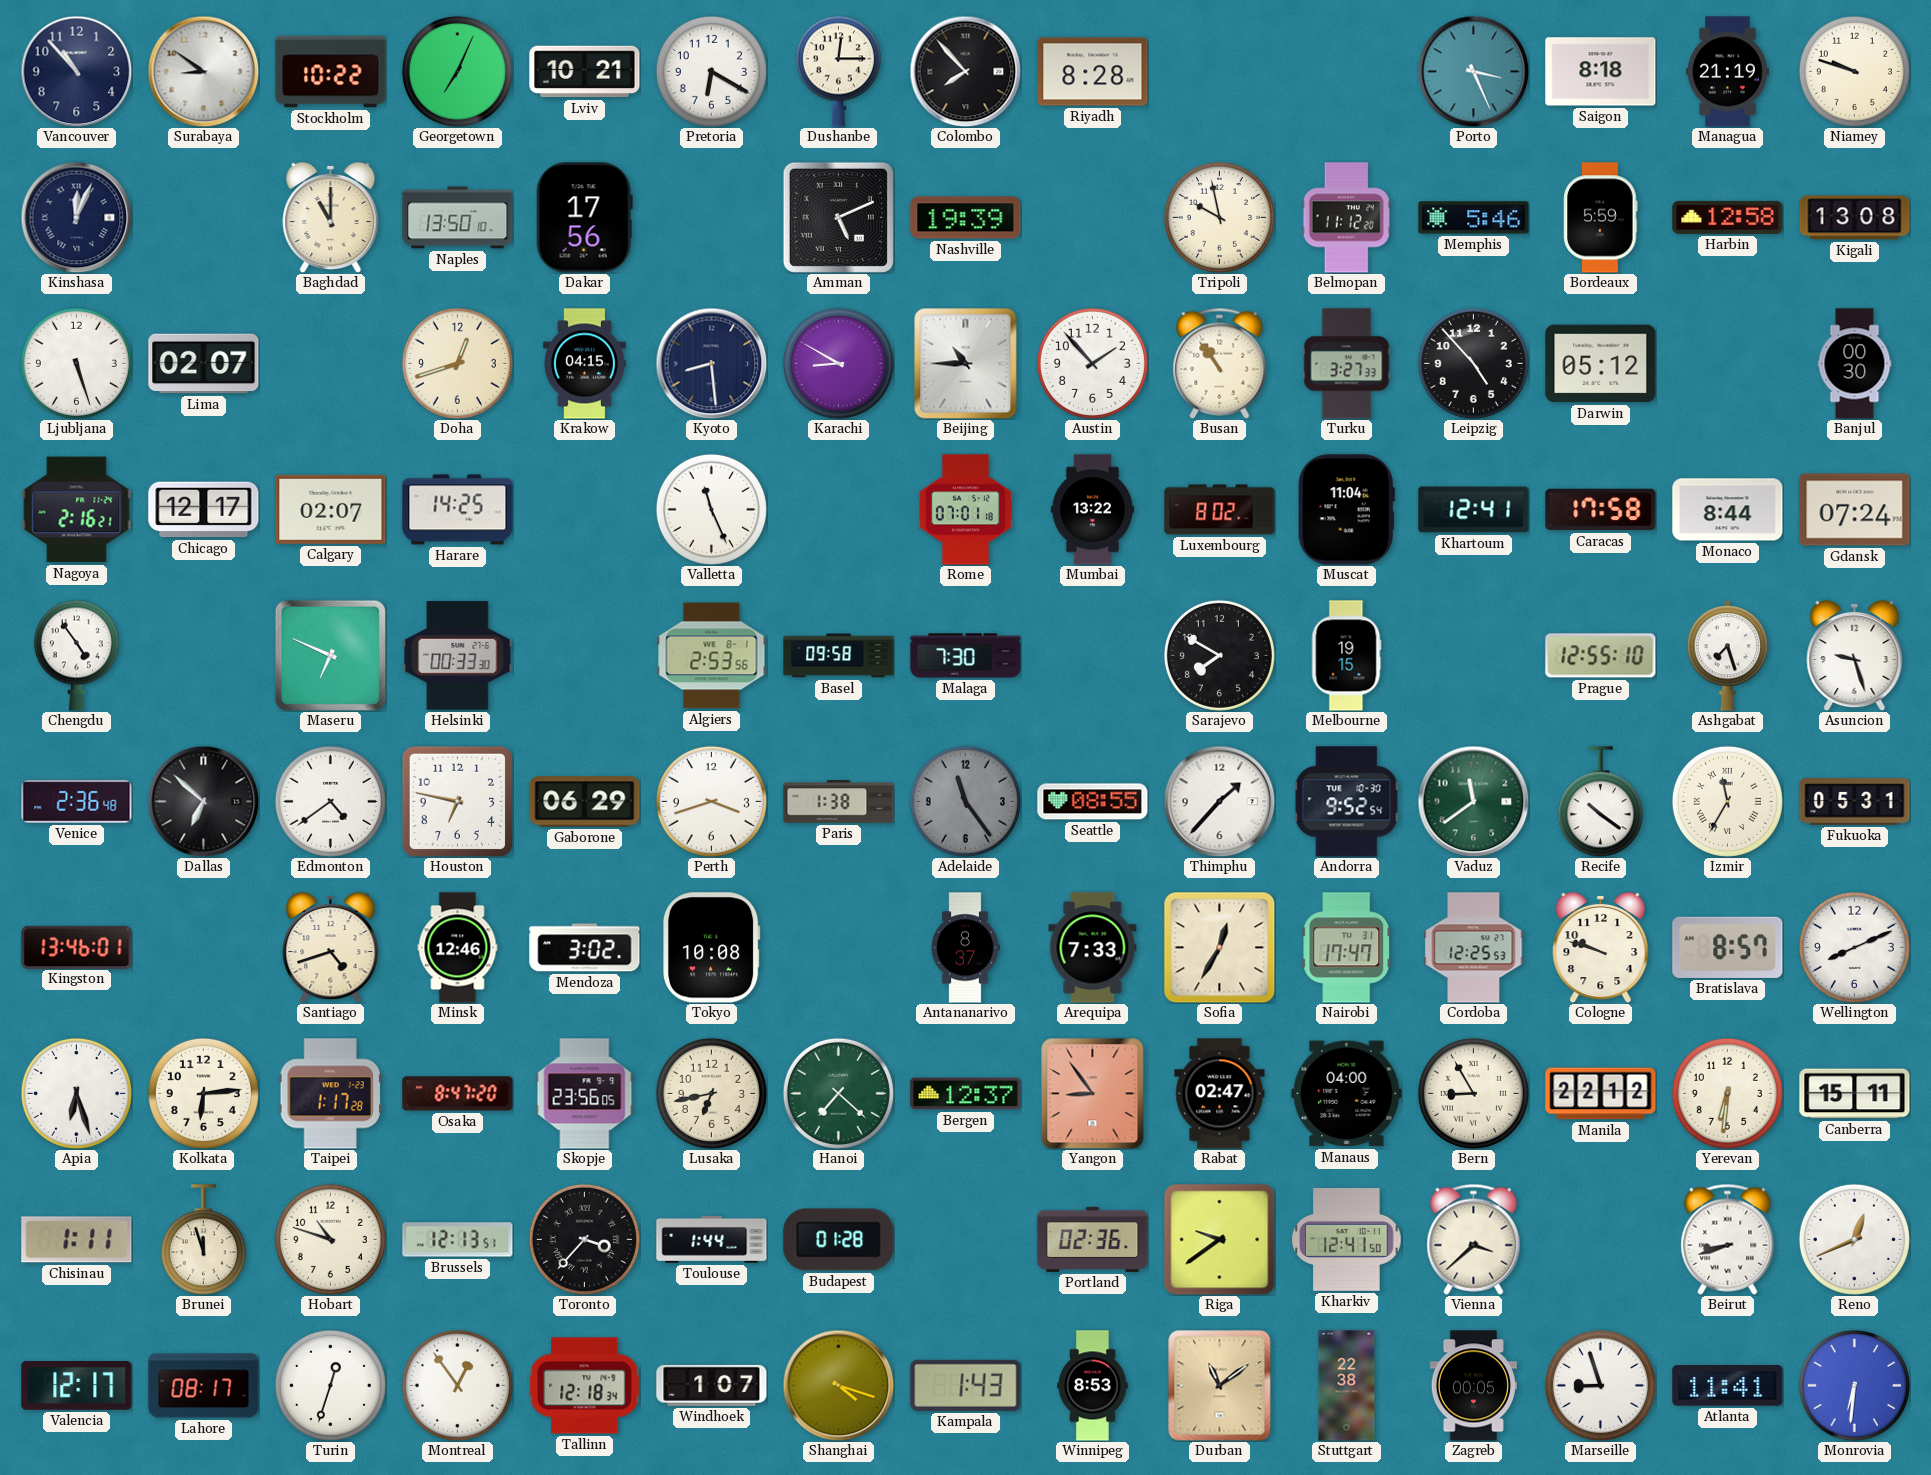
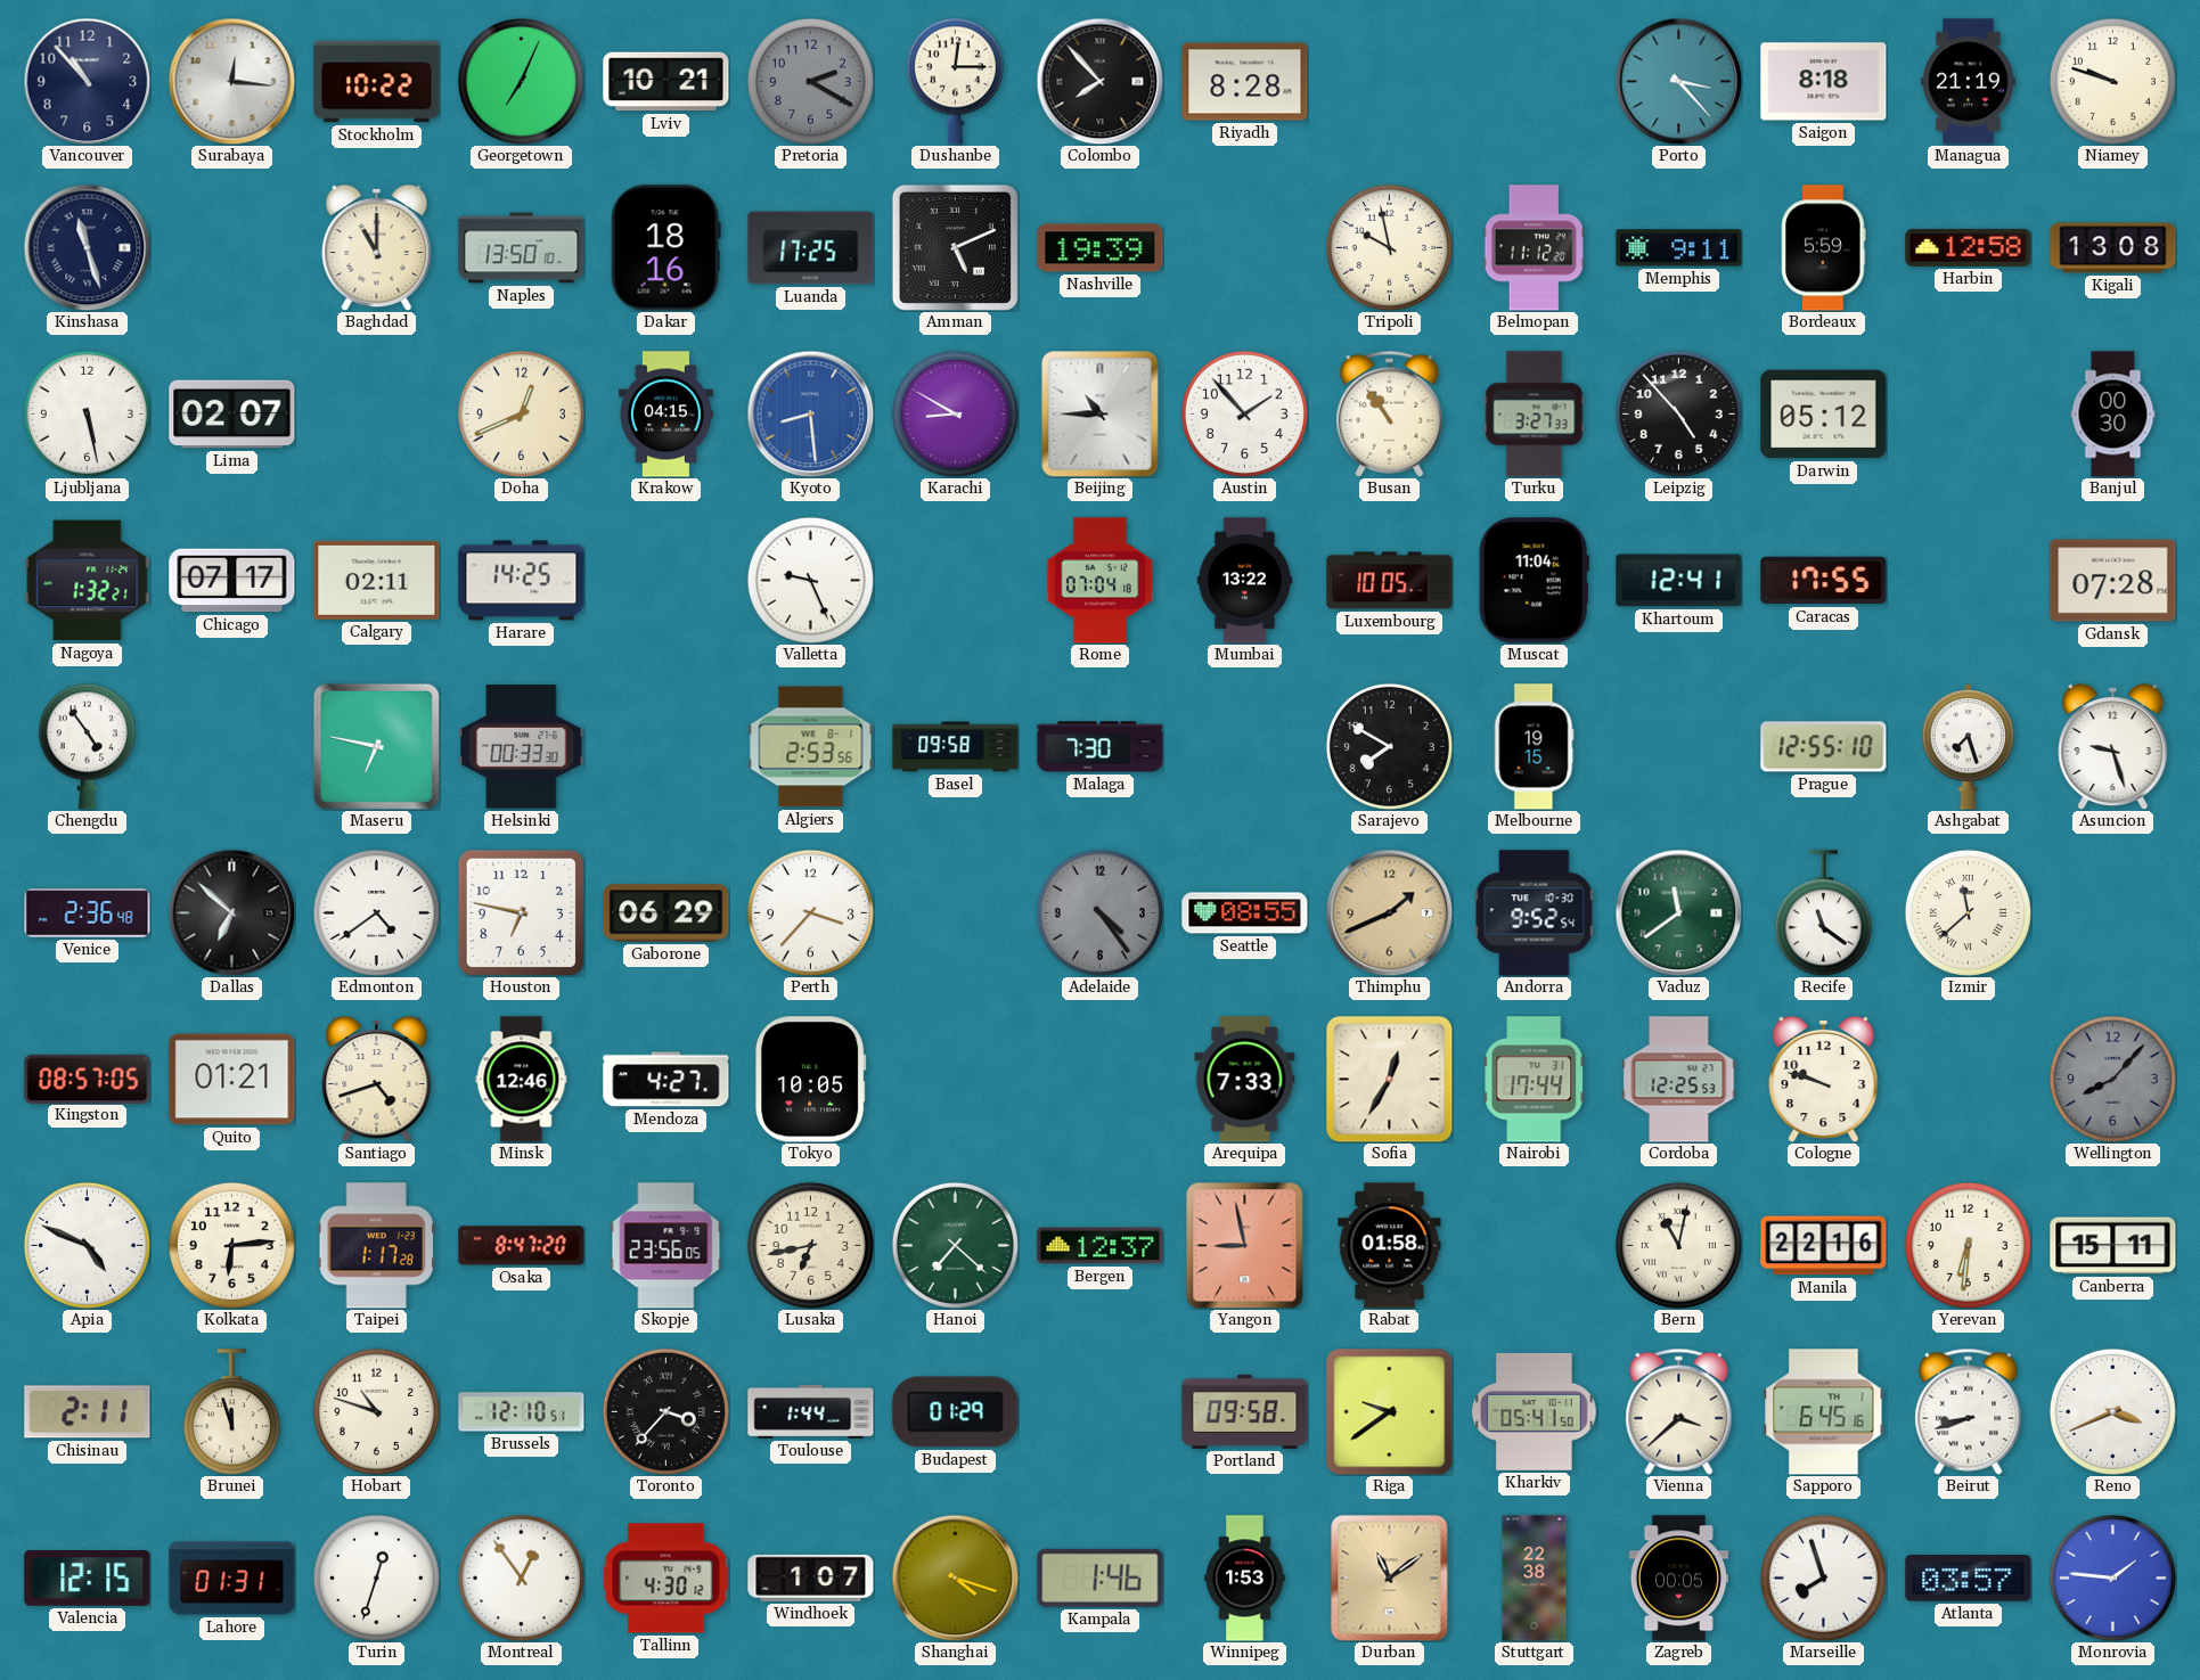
Surabaya: 8:51 -> 12:16
Pretoria: 6:20 -> 2:20
Pretoria dial: white -> grey
Porto: 3:26 -> 3:23
Kinshasa: 12:04 -> 11:27
Dakar: 17:56 -> 18:16
Luanda: none -> 17:25
Memphis: 5:46 -> 9:11
Ljubljana: 5:27 -> 5:28
Doha: 12:42 -> 12:41
Kyoto dial: navy -> blue
Nagoya: 2:16 -> 1:32
Chicago: 12:17 -> 07:17
Calgary: 02:07 -> 02:11
Valletta: 11:26 -> 9:26
Rome: 07:01 -> 07:04
Luxembourg: 8:02 -> 10:05
Caracas: 17:58 -> 17:55
Monaco: 8:44 -> none
Gdansk: 07:24 -> 07:28
Maseru: 6:49 -> 6:47
Perth: 3:42 -> 3:37
Paris: 1:38 -> none
Adelaide: 11:24 -> 4:24
Thimphu: 1:37 -> 1:41
Thimphu dial: white -> champagne
Recife: 10:21 -> 11:21
Izmir: 11:35 -> 11:38
Fukuoka: 05:31 -> none
Kingston: 13:46 -> 08:57
Quito: none -> 01:21
Mendoza: 3:02 -> 4:27
Tokyo: 10:08 -> 10:05
Antananarivo: 8:37 -> none
Nairobi: 17:47 -> 17:44
Bratislava: 8:57 -> none
Wellington: 8:11 -> 8:07
Wellington dial: white -> grey
Apia: 6:27 -> 4:49
Yangon: 8:54 -> 8:58
Rabat: 02:47 -> 01:58
Manaus: 04:00 -> none
Bern: 8:55 -> 11:02
Manila: 22:12 -> 22:16
Chisinau: 1:11 -> 2:11
Brussels: 12:13 -> 12:10
Budapest: 01:28 -> 01:29
Portland: 02:36 -> 09:58
Kharkiv: 12:41 -> 05:41
Sapporo: none -> 6:45
Reno: 12:41 -> 3:41
Valencia: 12:17 -> 12:15
Lahore: 08:17 -> 01:31
Tallinn: 12:18 -> 4:30
Kampala: 1:43 -> 1:46
Winnipeg: 8:53 -> 1:53
Marseille: 8:57 -> 7:57
Atlanta: 11:41 -> 03:57
Monrovia: 6:31 -> 1:46
